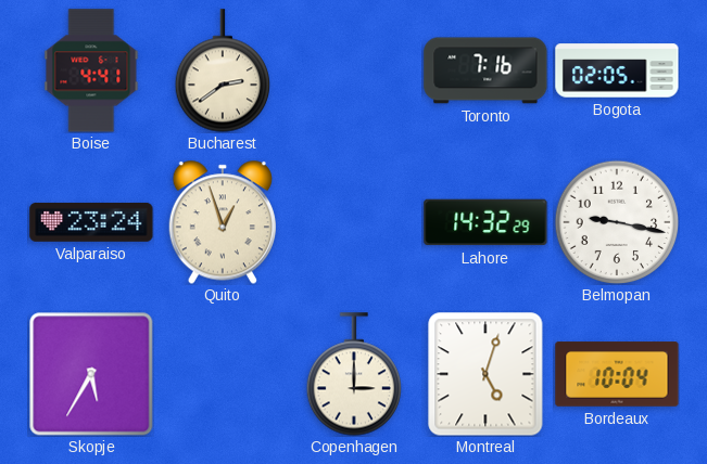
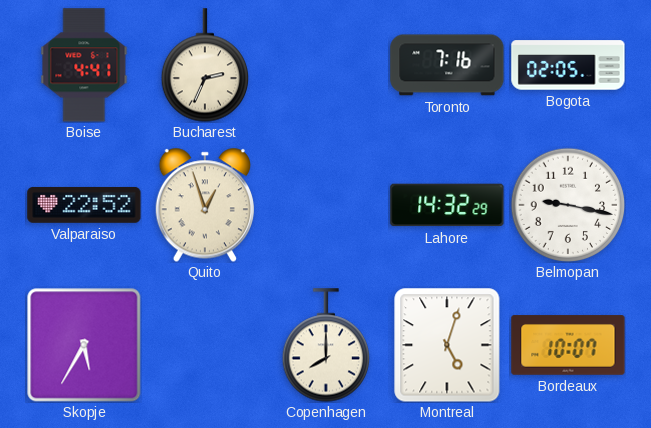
Bucharest: 2:39 -> 2:34
Valparaiso: 23:24 -> 22:52
Copenhagen: 3:00 -> 8:00
Bordeaux: 10:04 -> 10:07
